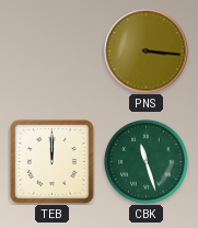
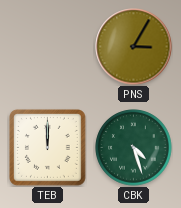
PNS: 3:16 -> 3:05
CBK: 11:27 -> 4:27
